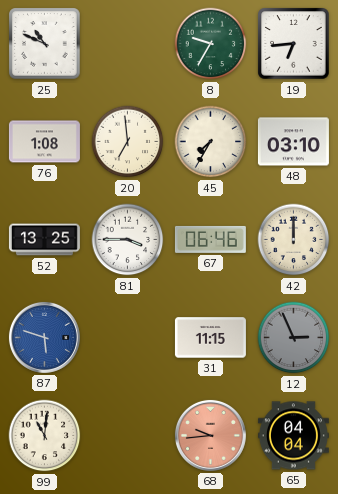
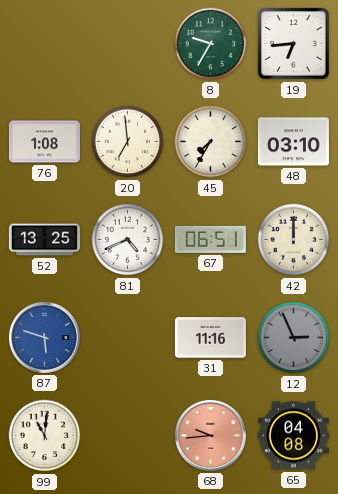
25: 10:49 -> none
81: 3:45 -> 4:41
67: 06:46 -> 06:51
31: 11:15 -> 11:16
65: 04:04 -> 04:08
